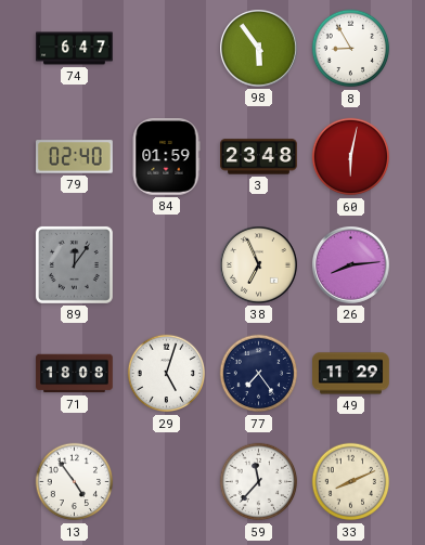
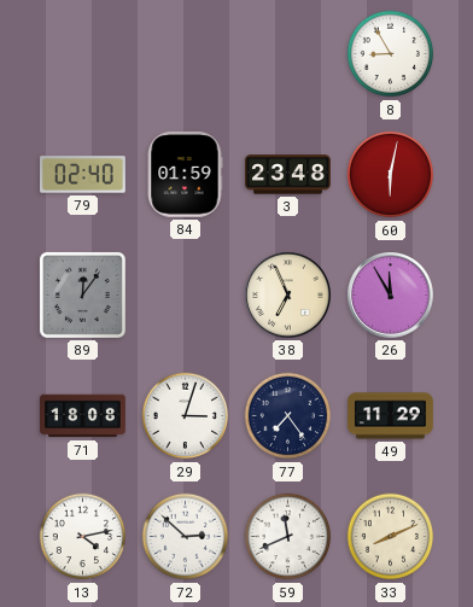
74: 6:47 -> none
98: 5:54 -> none
26: 8:14 -> 11:55
29: 5:03 -> 3:03
13: 4:54 -> 4:13
72: none -> 2:52
59: 11:37 -> 11:41
